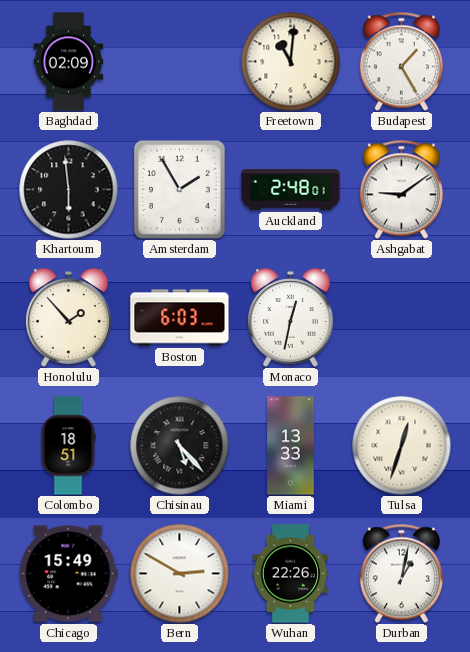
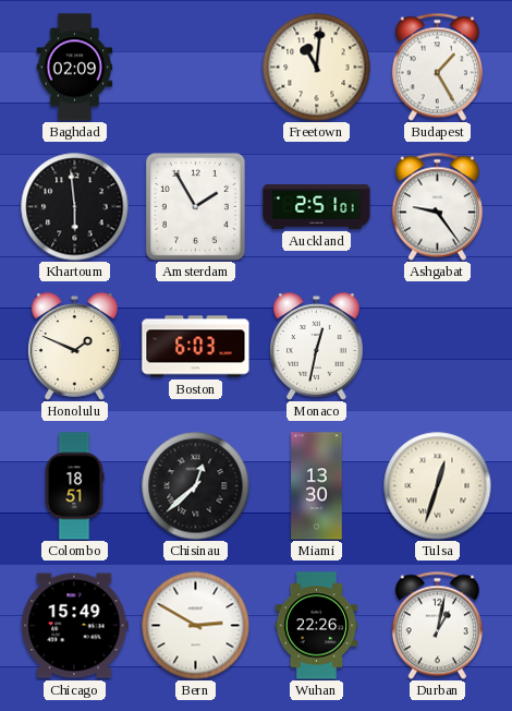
Auckland: 2:48 -> 2:51
Ashgabat: 9:09 -> 9:24
Honolulu: 1:53 -> 1:49
Chisinau: 5:23 -> 12:38
Miami: 13:33 -> 13:30
